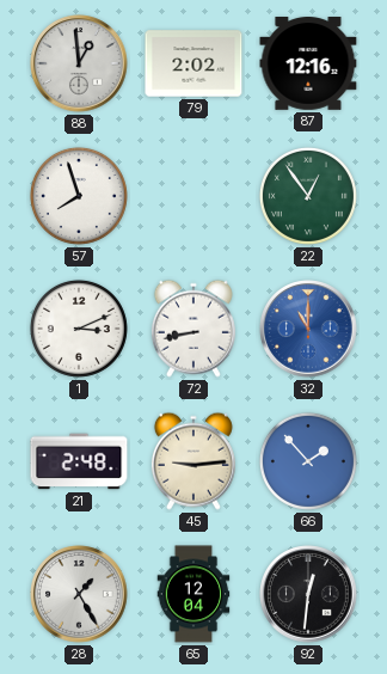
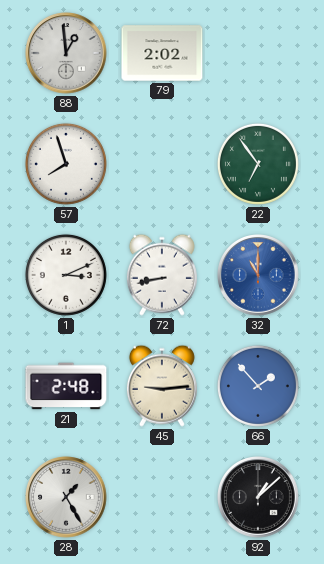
87: 12:16 -> none
22: 12:54 -> 6:54
65: 12:04 -> none
92: 12:31 -> 1:08
